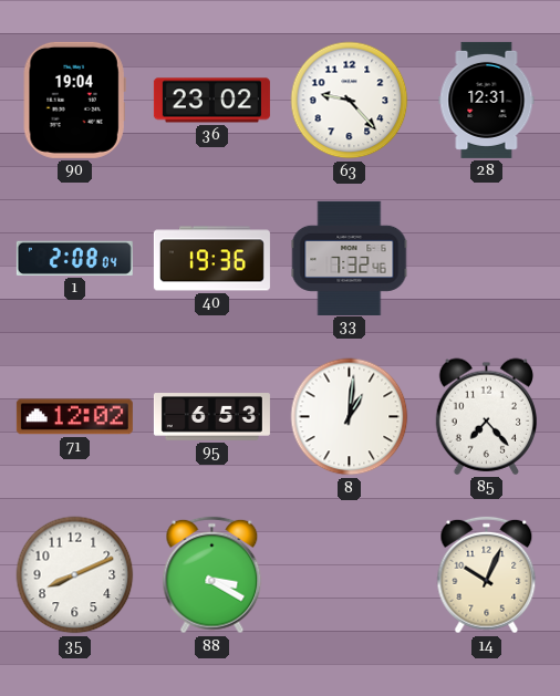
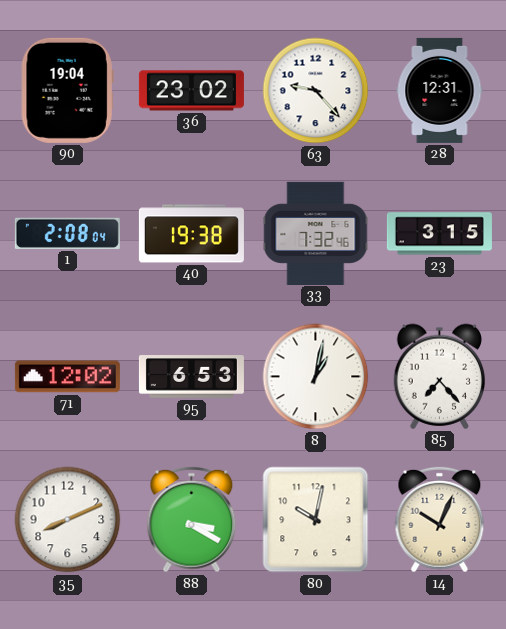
40: 19:36 -> 19:38
23: none -> 3:15
8: 1:01 -> 1:02
80: none -> 10:02
